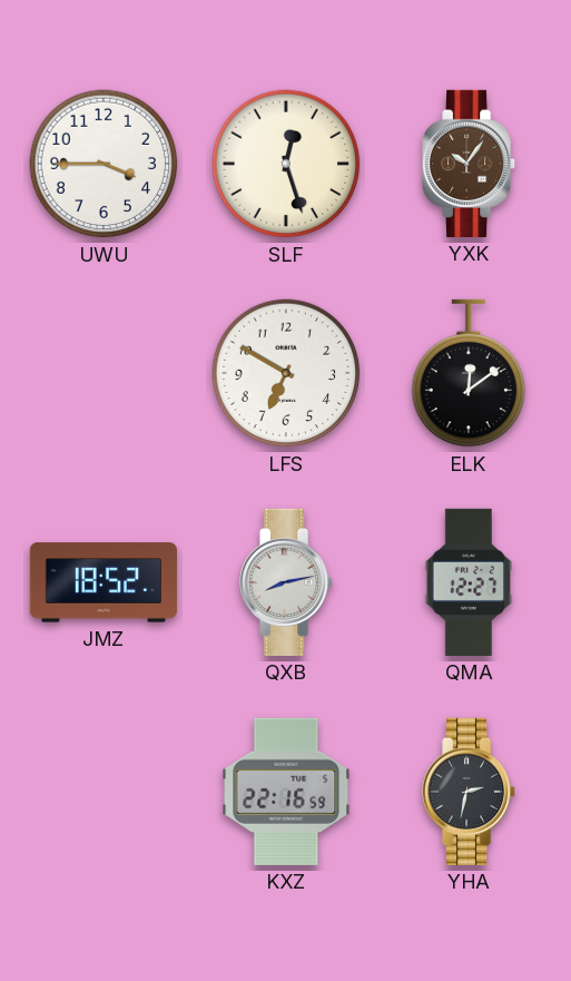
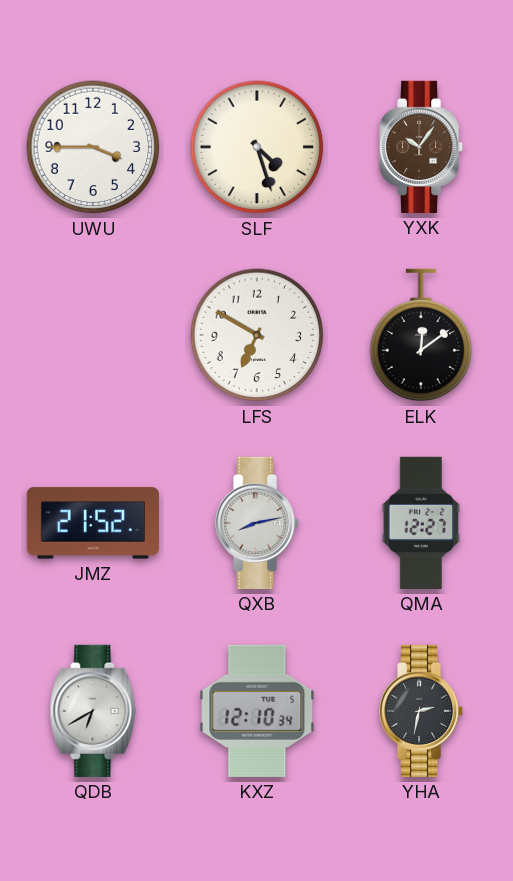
SLF: 12:27 -> 4:27
JMZ: 18:52 -> 21:52
QDB: none -> 6:40
KXZ: 22:16 -> 12:10
